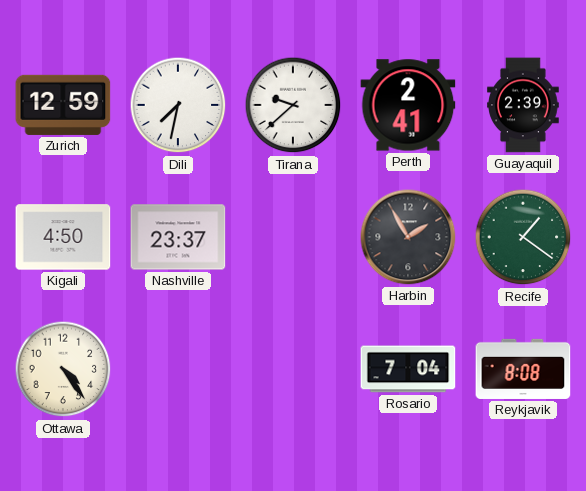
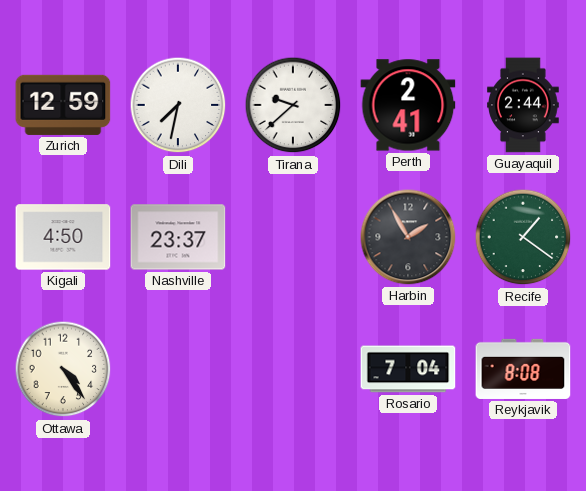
Guayaquil: 2:39 -> 2:44
